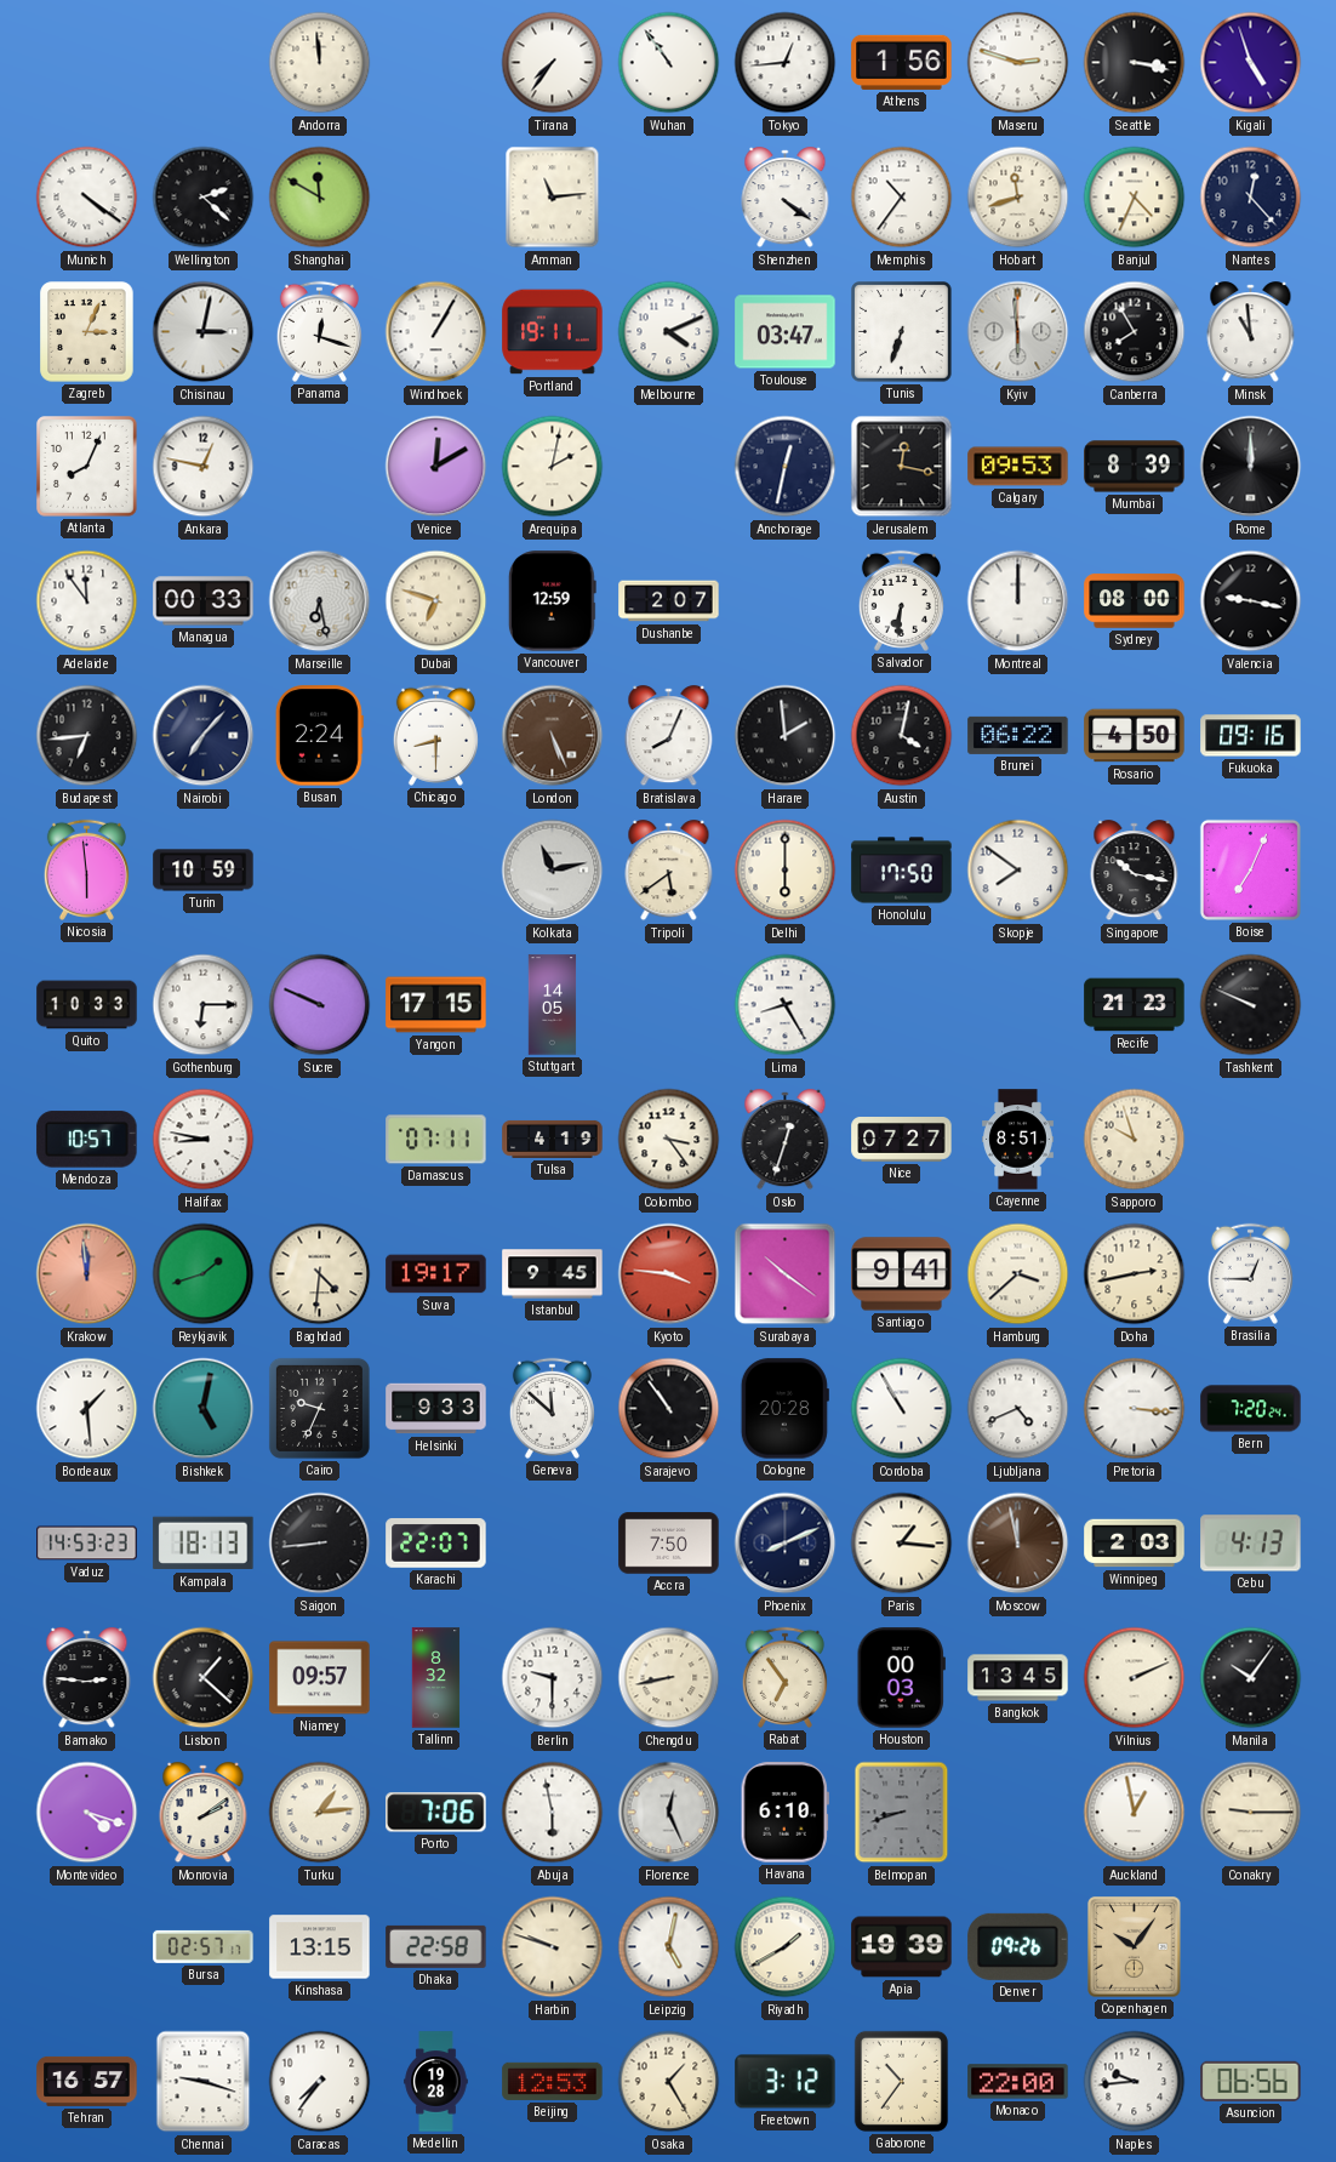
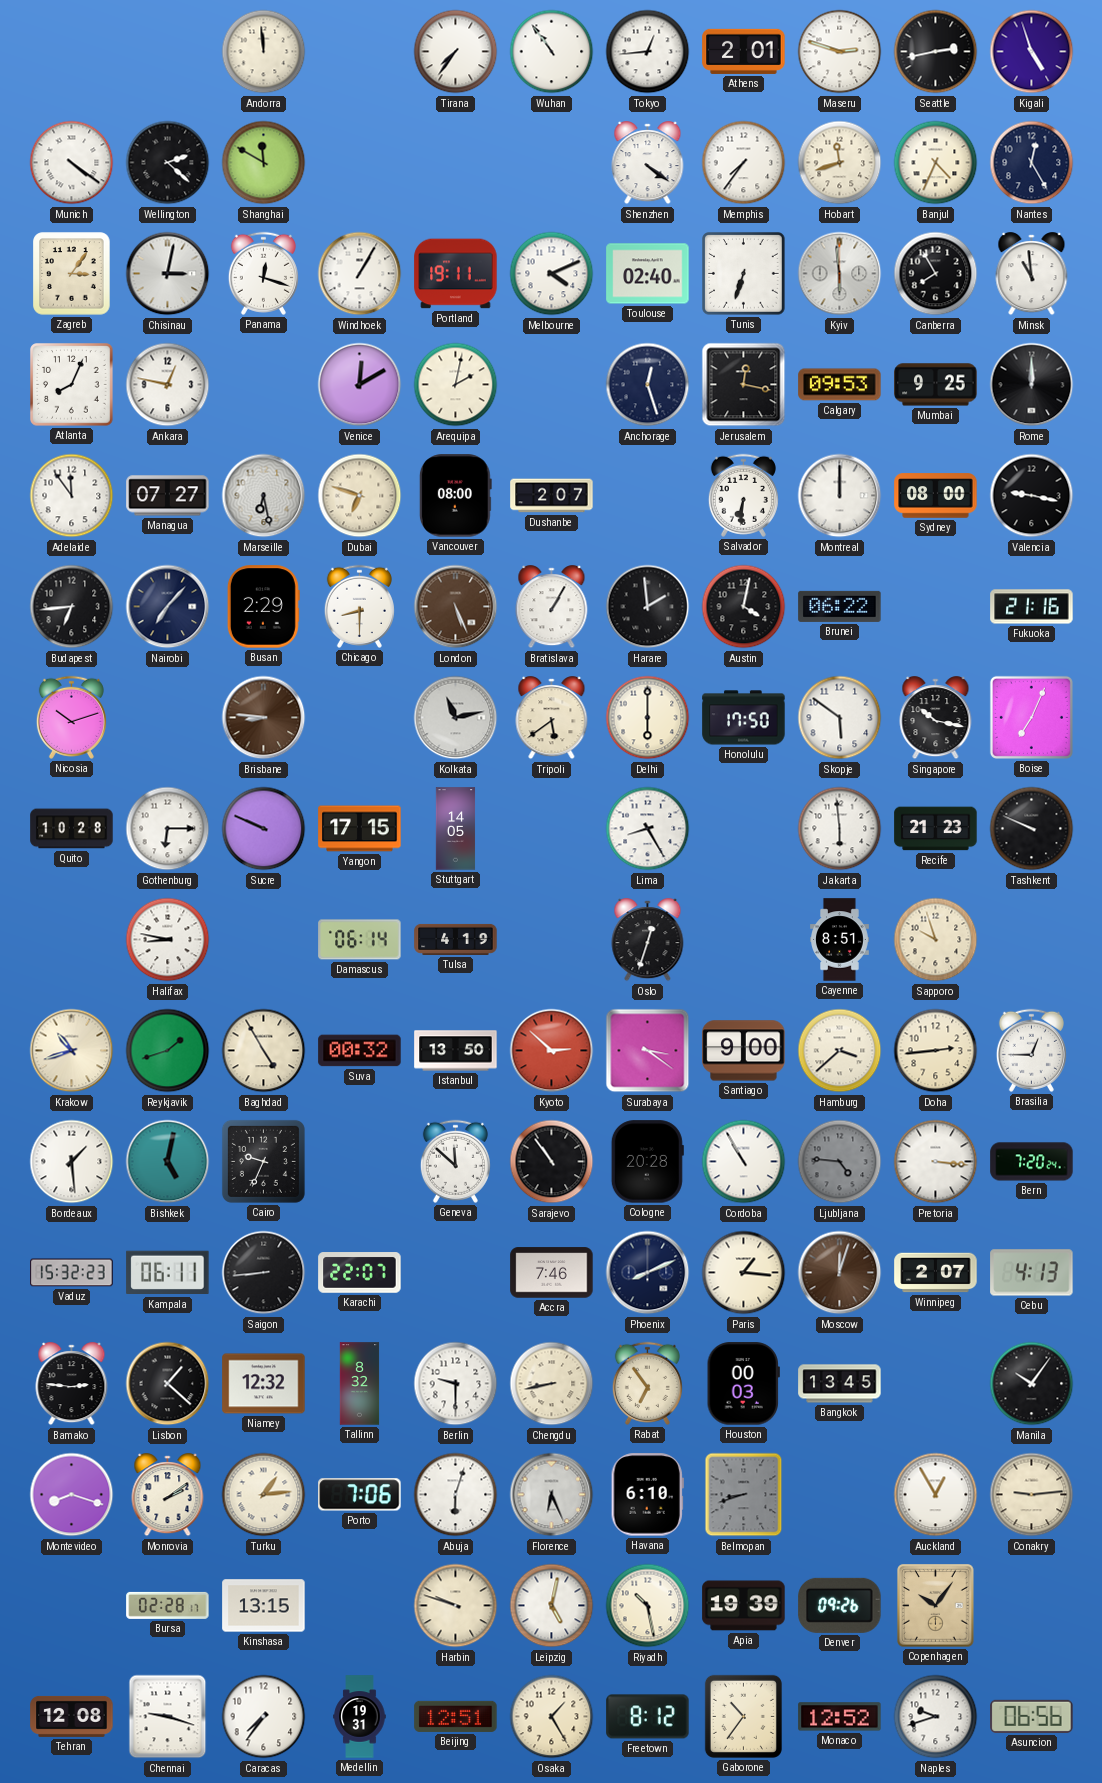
Athens: 1:56 -> 2:01
Seattle: 3:17 -> 2:43
Amman: 11:14 -> none
Memphis: 10:36 -> 7:36
Nantes: 12:23 -> 12:25
Zagreb: 3:04 -> 3:06
Toulouse: 03:47 -> 02:40
Anchorage: 12:32 -> 12:27
Mumbai: 8:39 -> 9:25
Managua: 00:33 -> 07:27
Vancouver: 12:59 -> 08:00
Busan: 2:24 -> 2:29
Bratislava: 8:04 -> 1:05
Rosario: 4:50 -> none
Fukuoka: 09:16 -> 21:16
Nicosia: 5:59 -> 10:12
Turin: 10:59 -> none
Brisbane: none -> 8:46
Skopje: 7:51 -> 5:51
Quito: 10:33 -> 10:28
Jakarta: none -> 5:59
Mendoza: 10:57 -> none
Damascus: 07:11 -> 06:14
Colombo: 3:24 -> none
Nice: 07:27 -> none
Krakow: 11:59 -> 10:42
Krakow dial: salmon -> cream
Baghdad: 4:31 -> 4:55
Suva: 19:17 -> 00:32
Istanbul: 9:45 -> 13:50
Kyoto: 3:46 -> 2:52
Surabaya: 10:21 -> 3:21
Santiago: 9:41 -> 9:00
Doha: 2:43 -> 2:44
Helsinki: 9:33 -> none
Ljubljana: 4:41 -> 4:46
Ljubljana dial: white -> grey
Vaduz: 14:53 -> 15:32
Kampala: 18:13 -> 06:11
Accra: 7:50 -> 7:46
Moscow: 11:58 -> 12:03
Winnipeg: 2:03 -> 2:07
Niamey: 09:57 -> 12:32
Vilnius: 2:11 -> none
Montevideo: 4:18 -> 8:18
Abuja: 5:58 -> 6:03
Florence: 12:26 -> 6:26
Auckland: 12:58 -> 12:55
Conakry: 9:15 -> 9:14
Bursa: 02:57 -> 02:28
Dhaka: 22:58 -> none
Riyadh: 1:40 -> 10:28
Tehran: 16:57 -> 12:08
Medellin: 19:28 -> 19:31
Beijing: 12:53 -> 12:51
Freetown: 3:12 -> 8:12
Monaco: 22:00 -> 12:52
Naples: 9:44 -> 9:42
